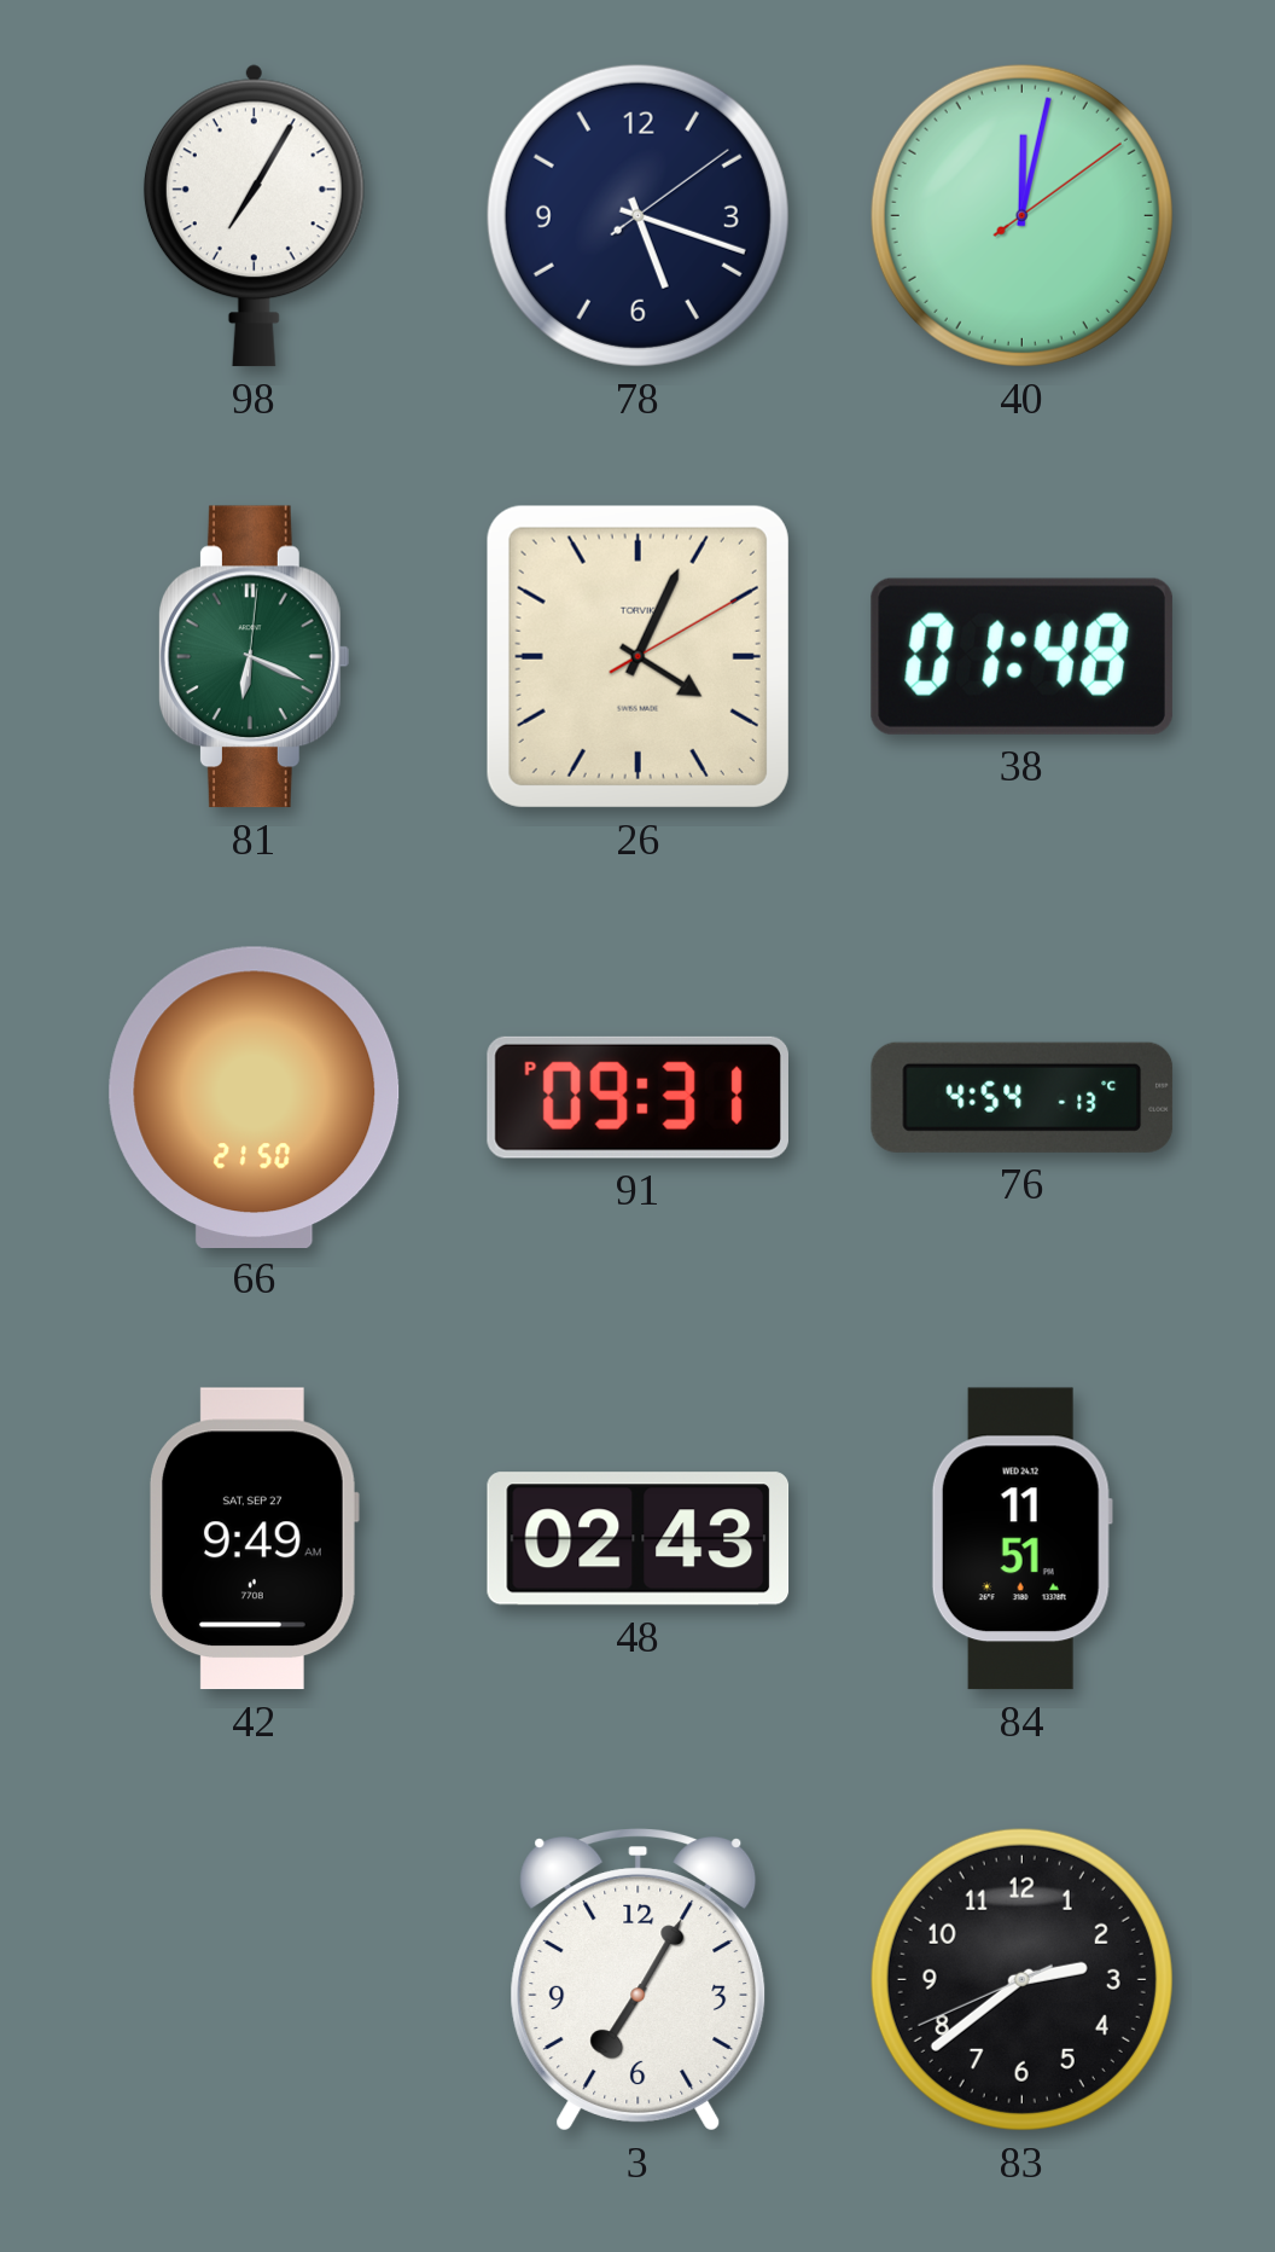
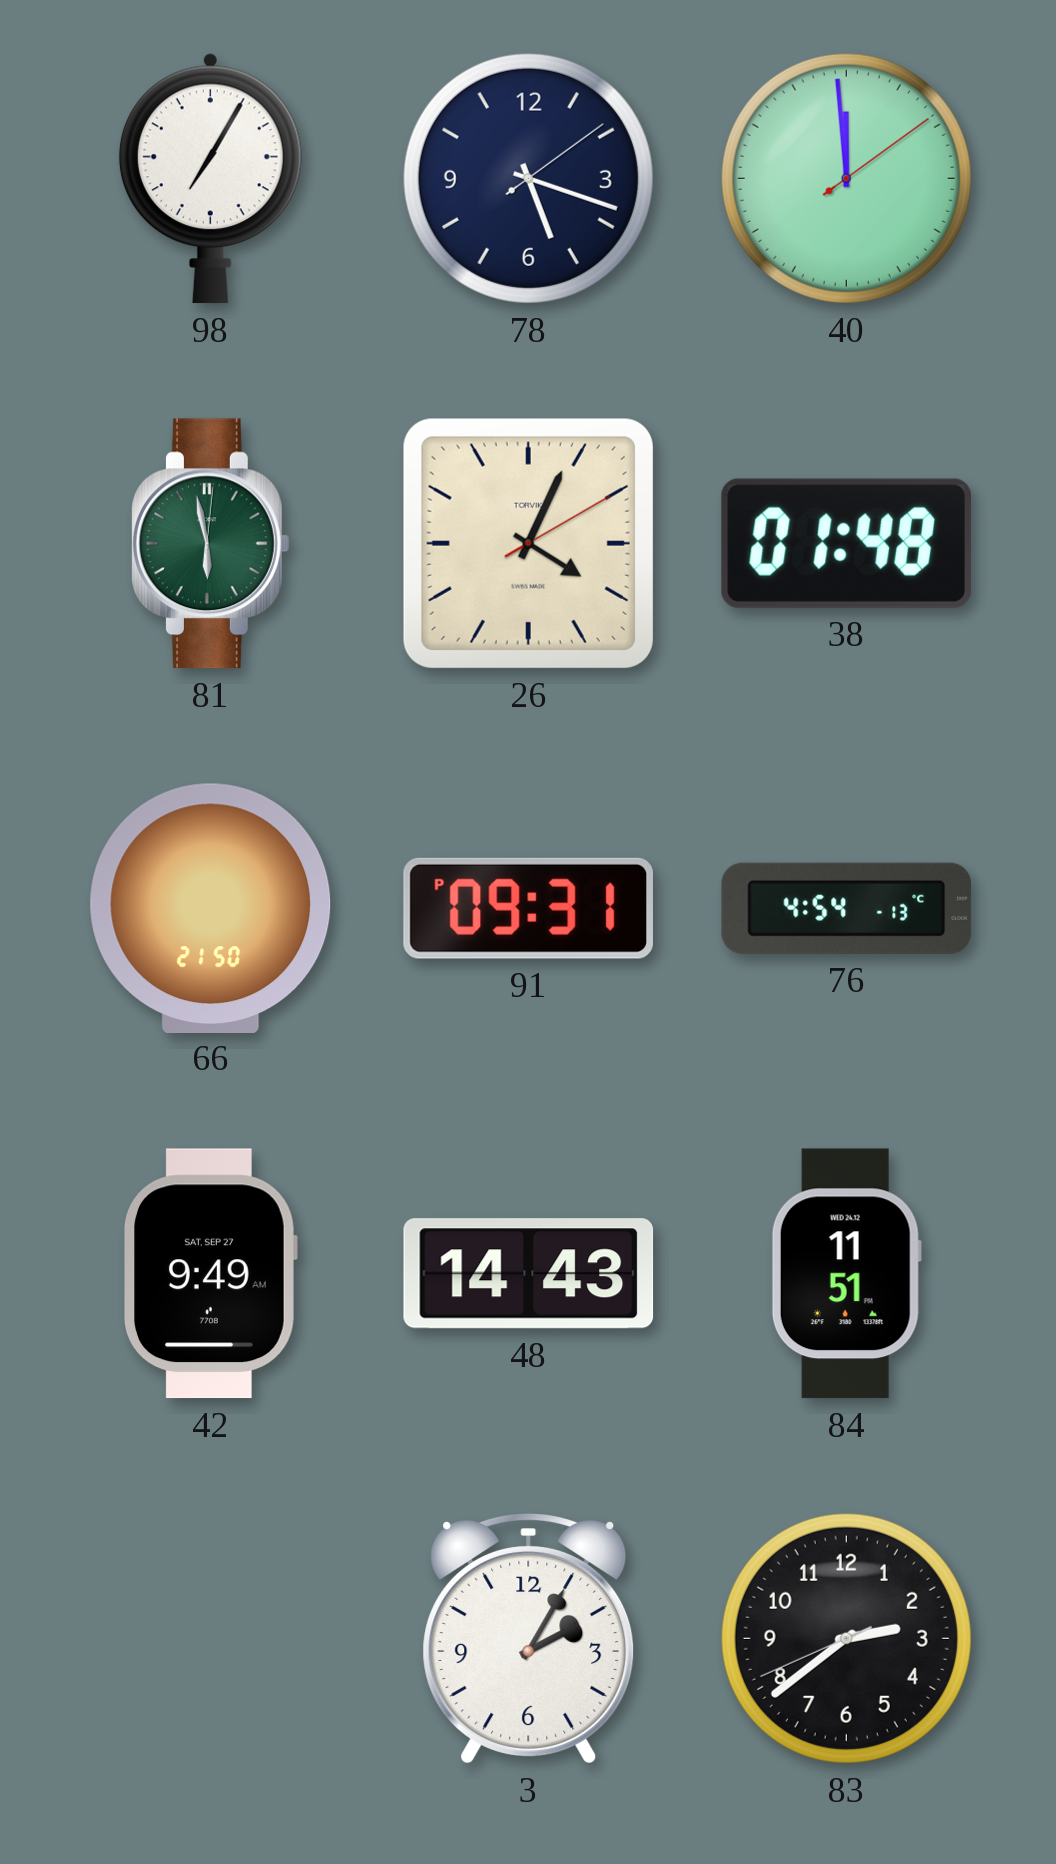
40: 12:02 -> 11:59
81: 6:19 -> 5:58
48: 02:43 -> 14:43
3: 7:05 -> 2:05
